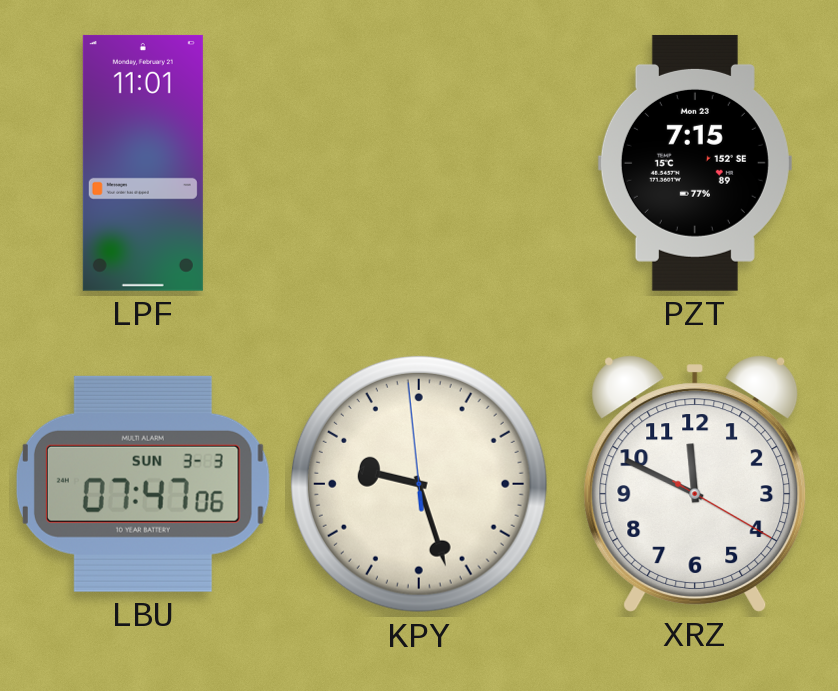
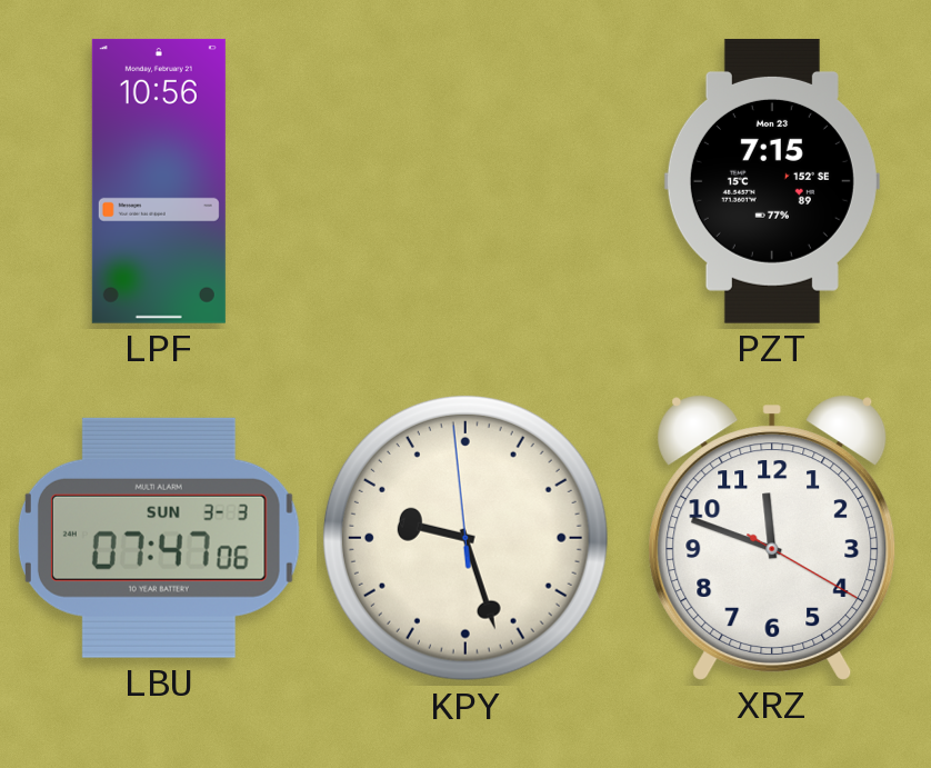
LPF: 11:01 -> 10:56
XRZ: 11:49 -> 11:48
